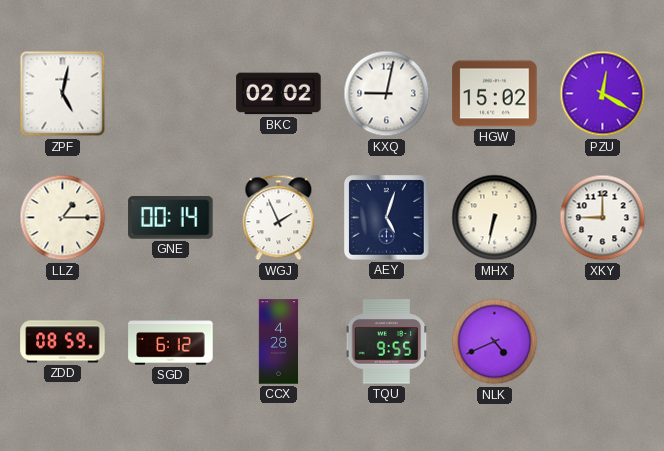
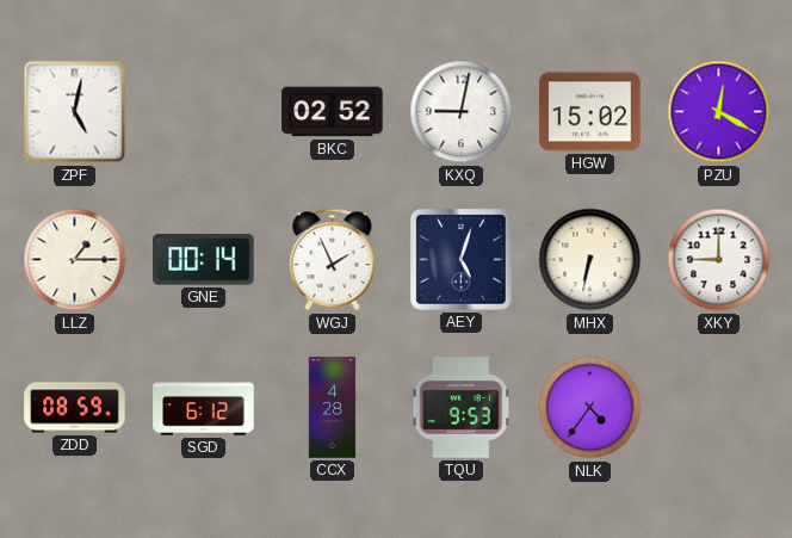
BKC: 02:02 -> 02:52
TQU: 9:55 -> 9:53
NLK: 4:41 -> 4:36
